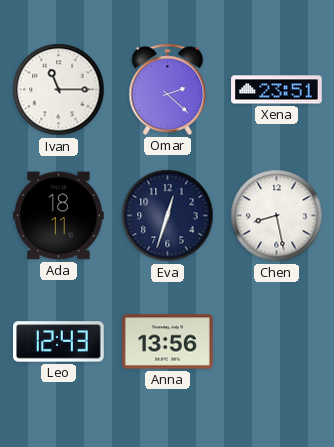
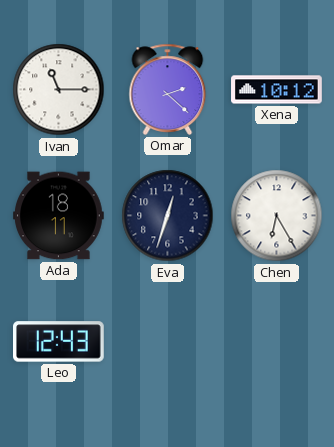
Xena: 23:51 -> 10:12
Chen: 8:28 -> 6:25
Anna: 13:56 -> none
